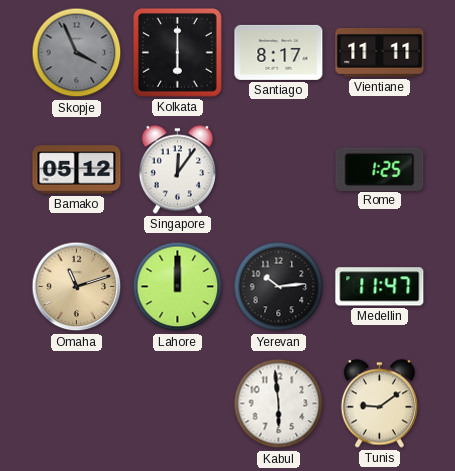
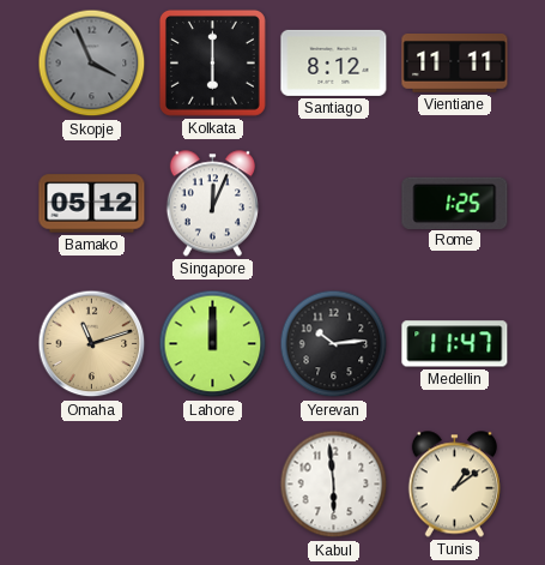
Santiago: 8:17 -> 8:12
Singapore: 12:06 -> 12:04
Tunis: 9:09 -> 1:09
